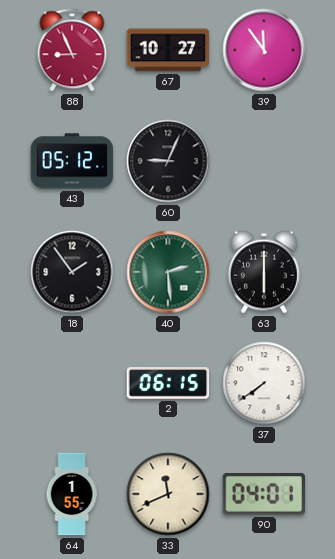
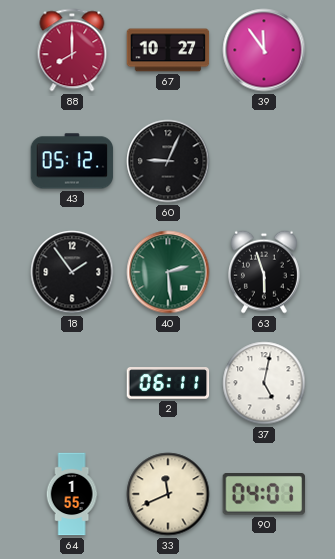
88: 8:56 -> 8:00
63: 6:00 -> 5:57
2: 06:15 -> 06:11
37: 7:39 -> 5:02
